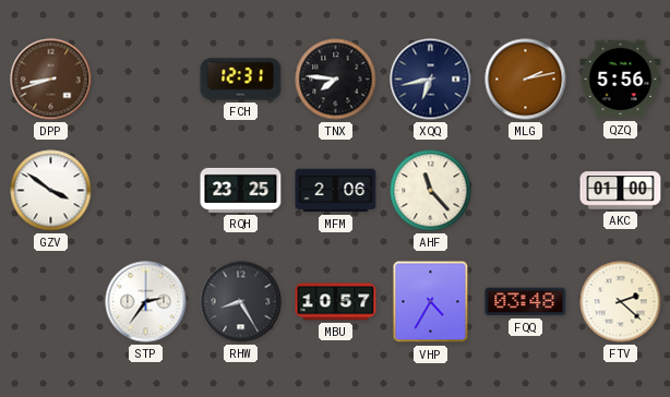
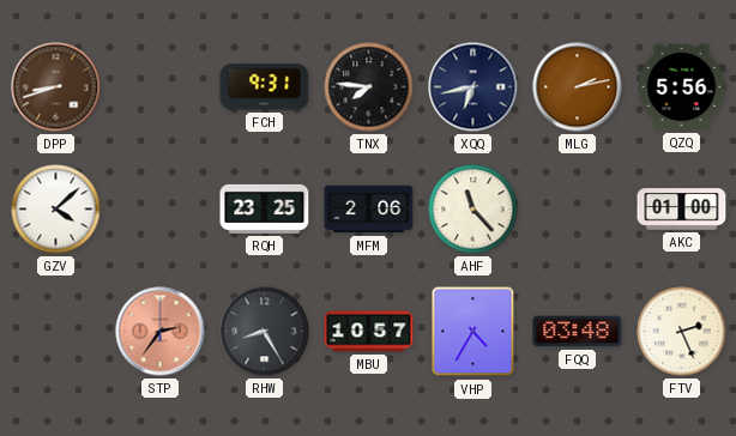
FCH: 12:31 -> 9:31
GZV: 3:51 -> 4:08
STP dial: white -> salmon
FTV: 2:22 -> 2:26
